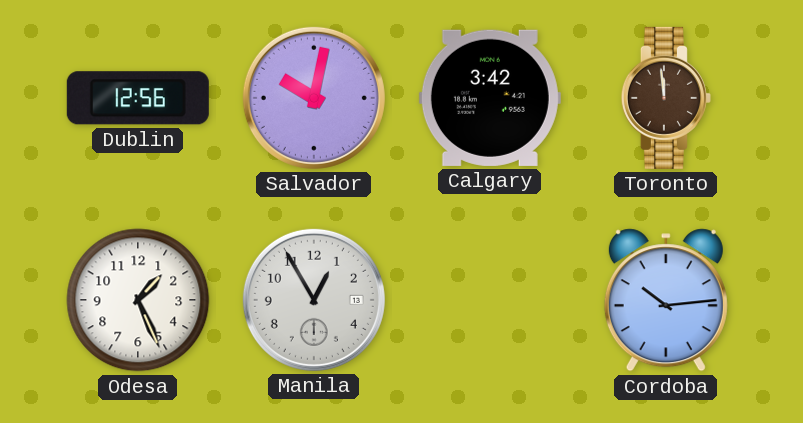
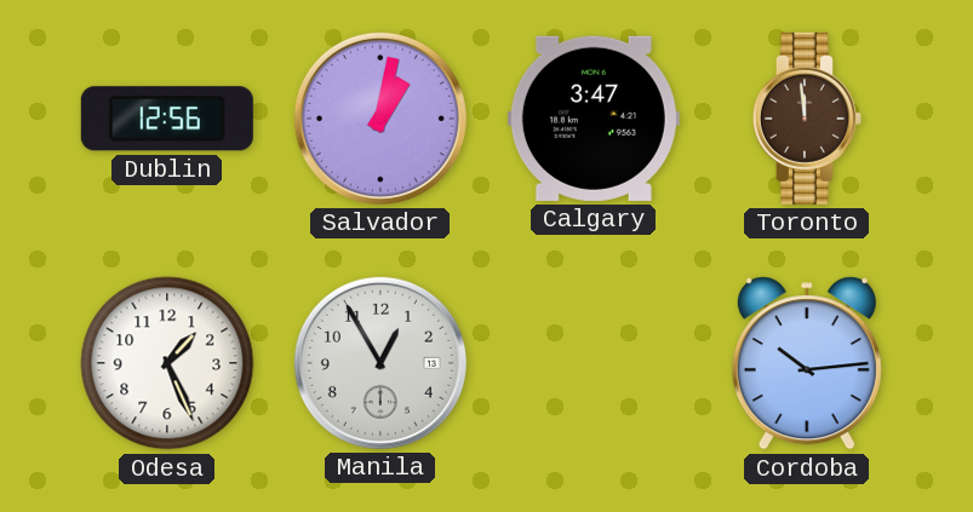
Salvador: 10:02 -> 1:02
Calgary: 3:42 -> 3:47
